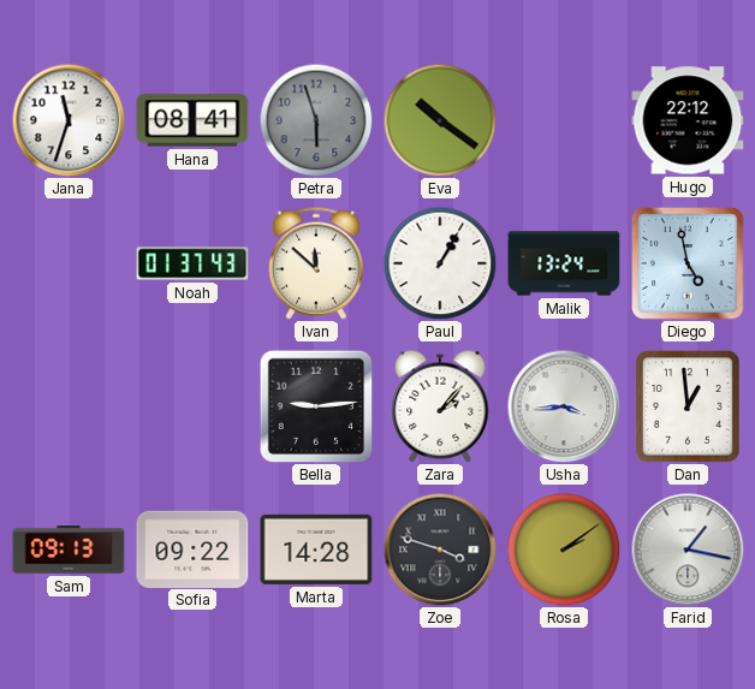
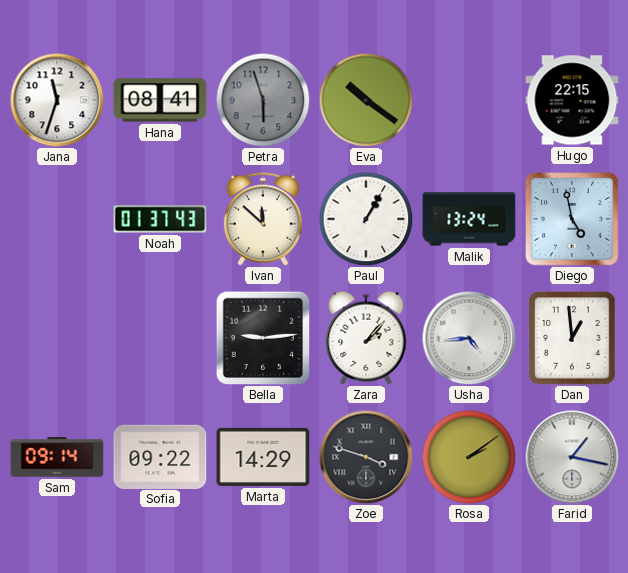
Hugo: 22:12 -> 22:15
Usha: 3:44 -> 4:44
Sam: 09:13 -> 09:14
Marta: 14:28 -> 14:29
